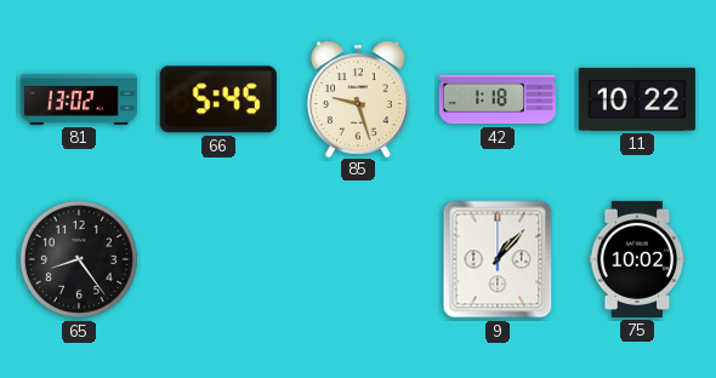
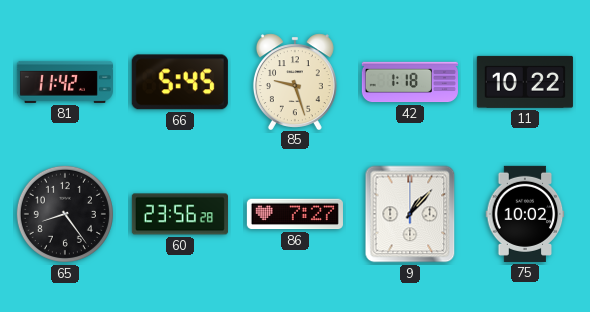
81: 13:02 -> 11:42
60: none -> 23:56
86: none -> 7:27
